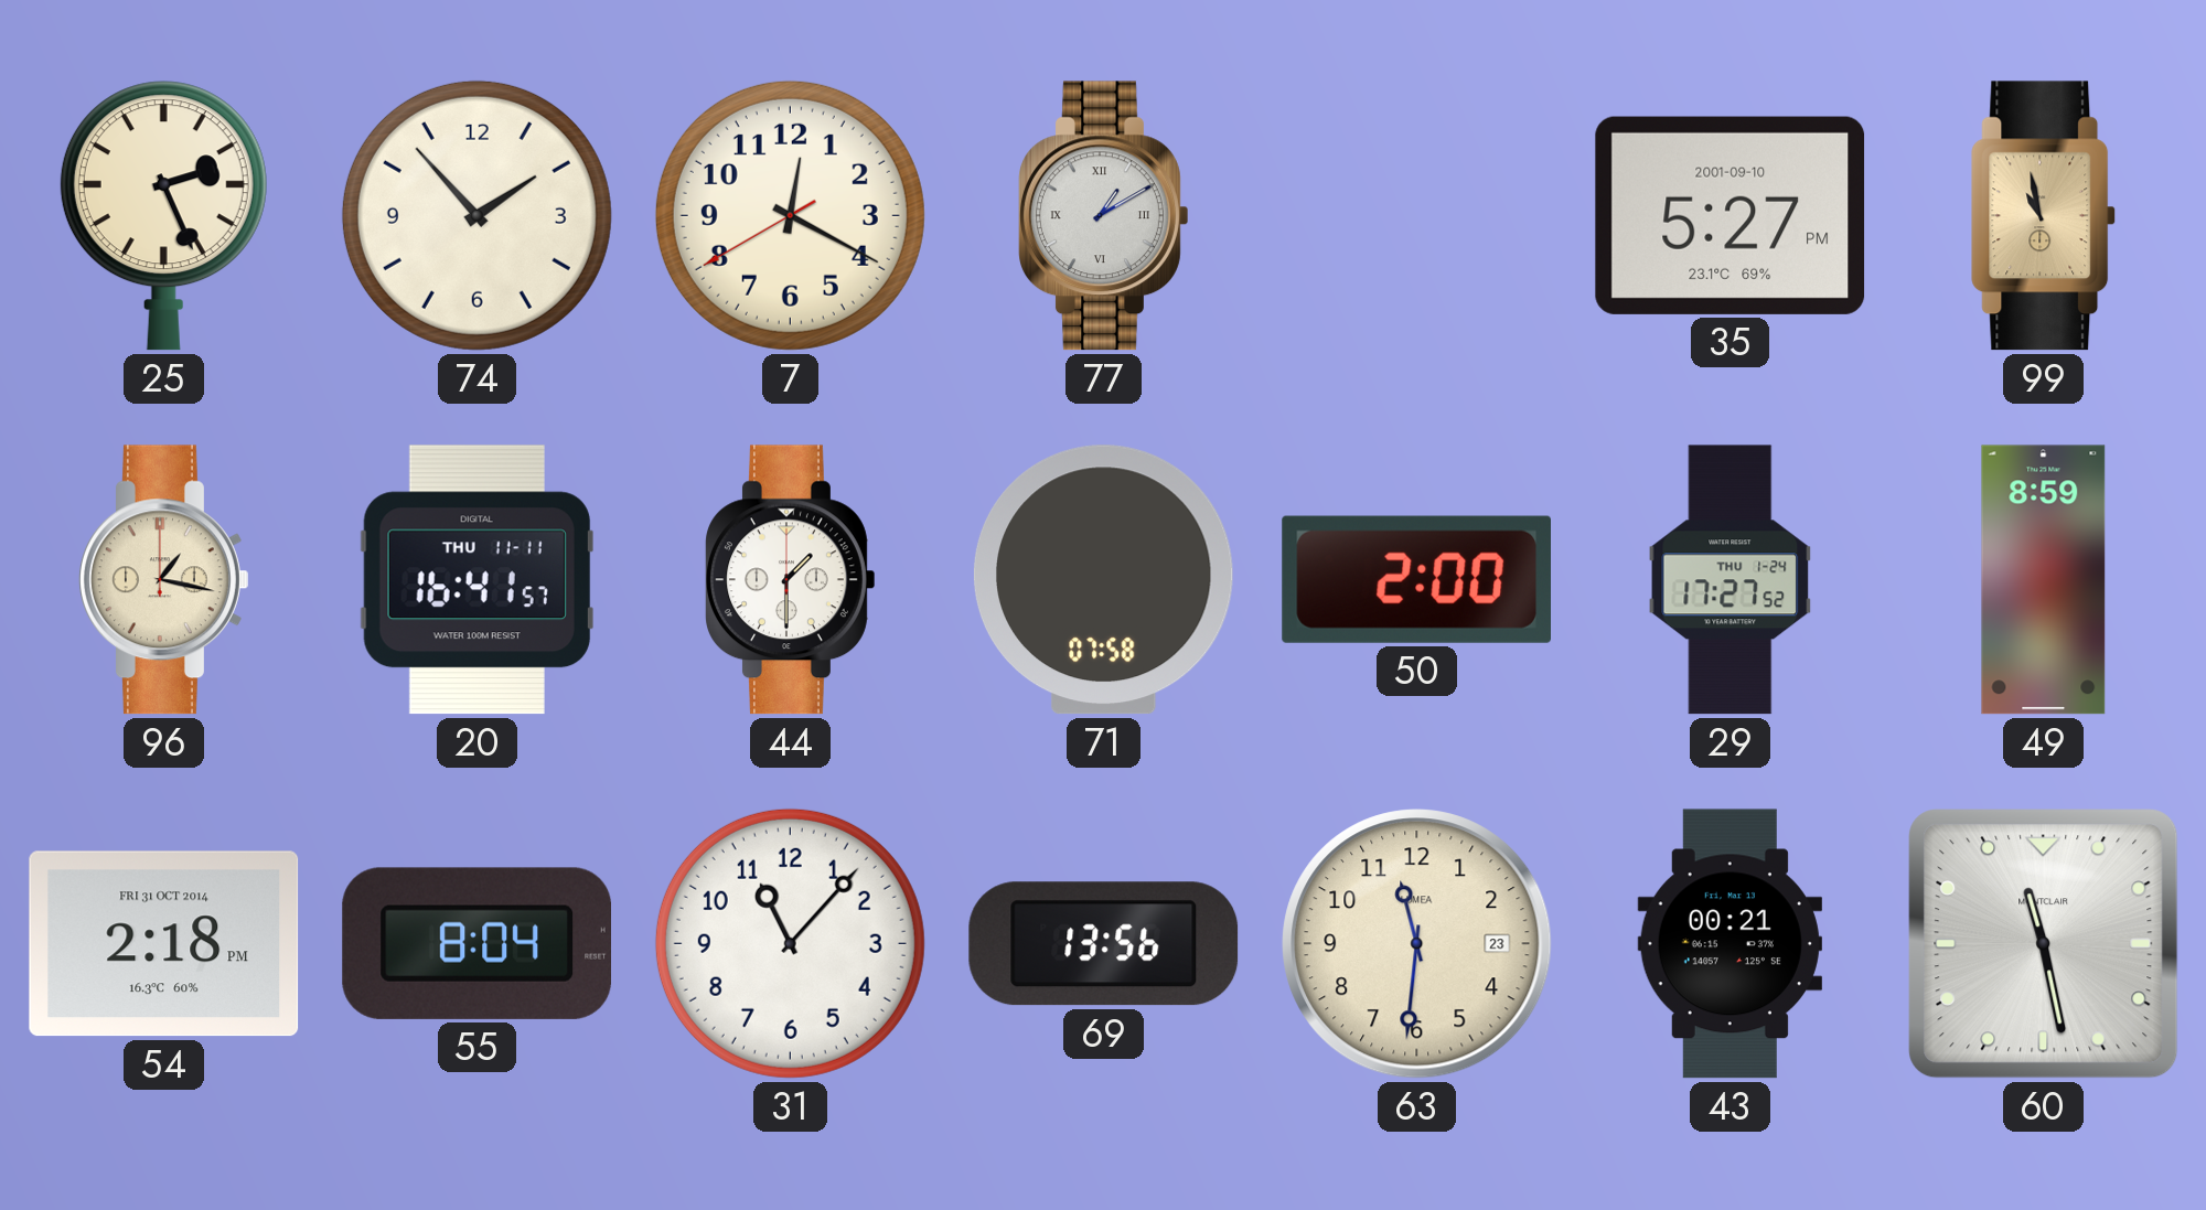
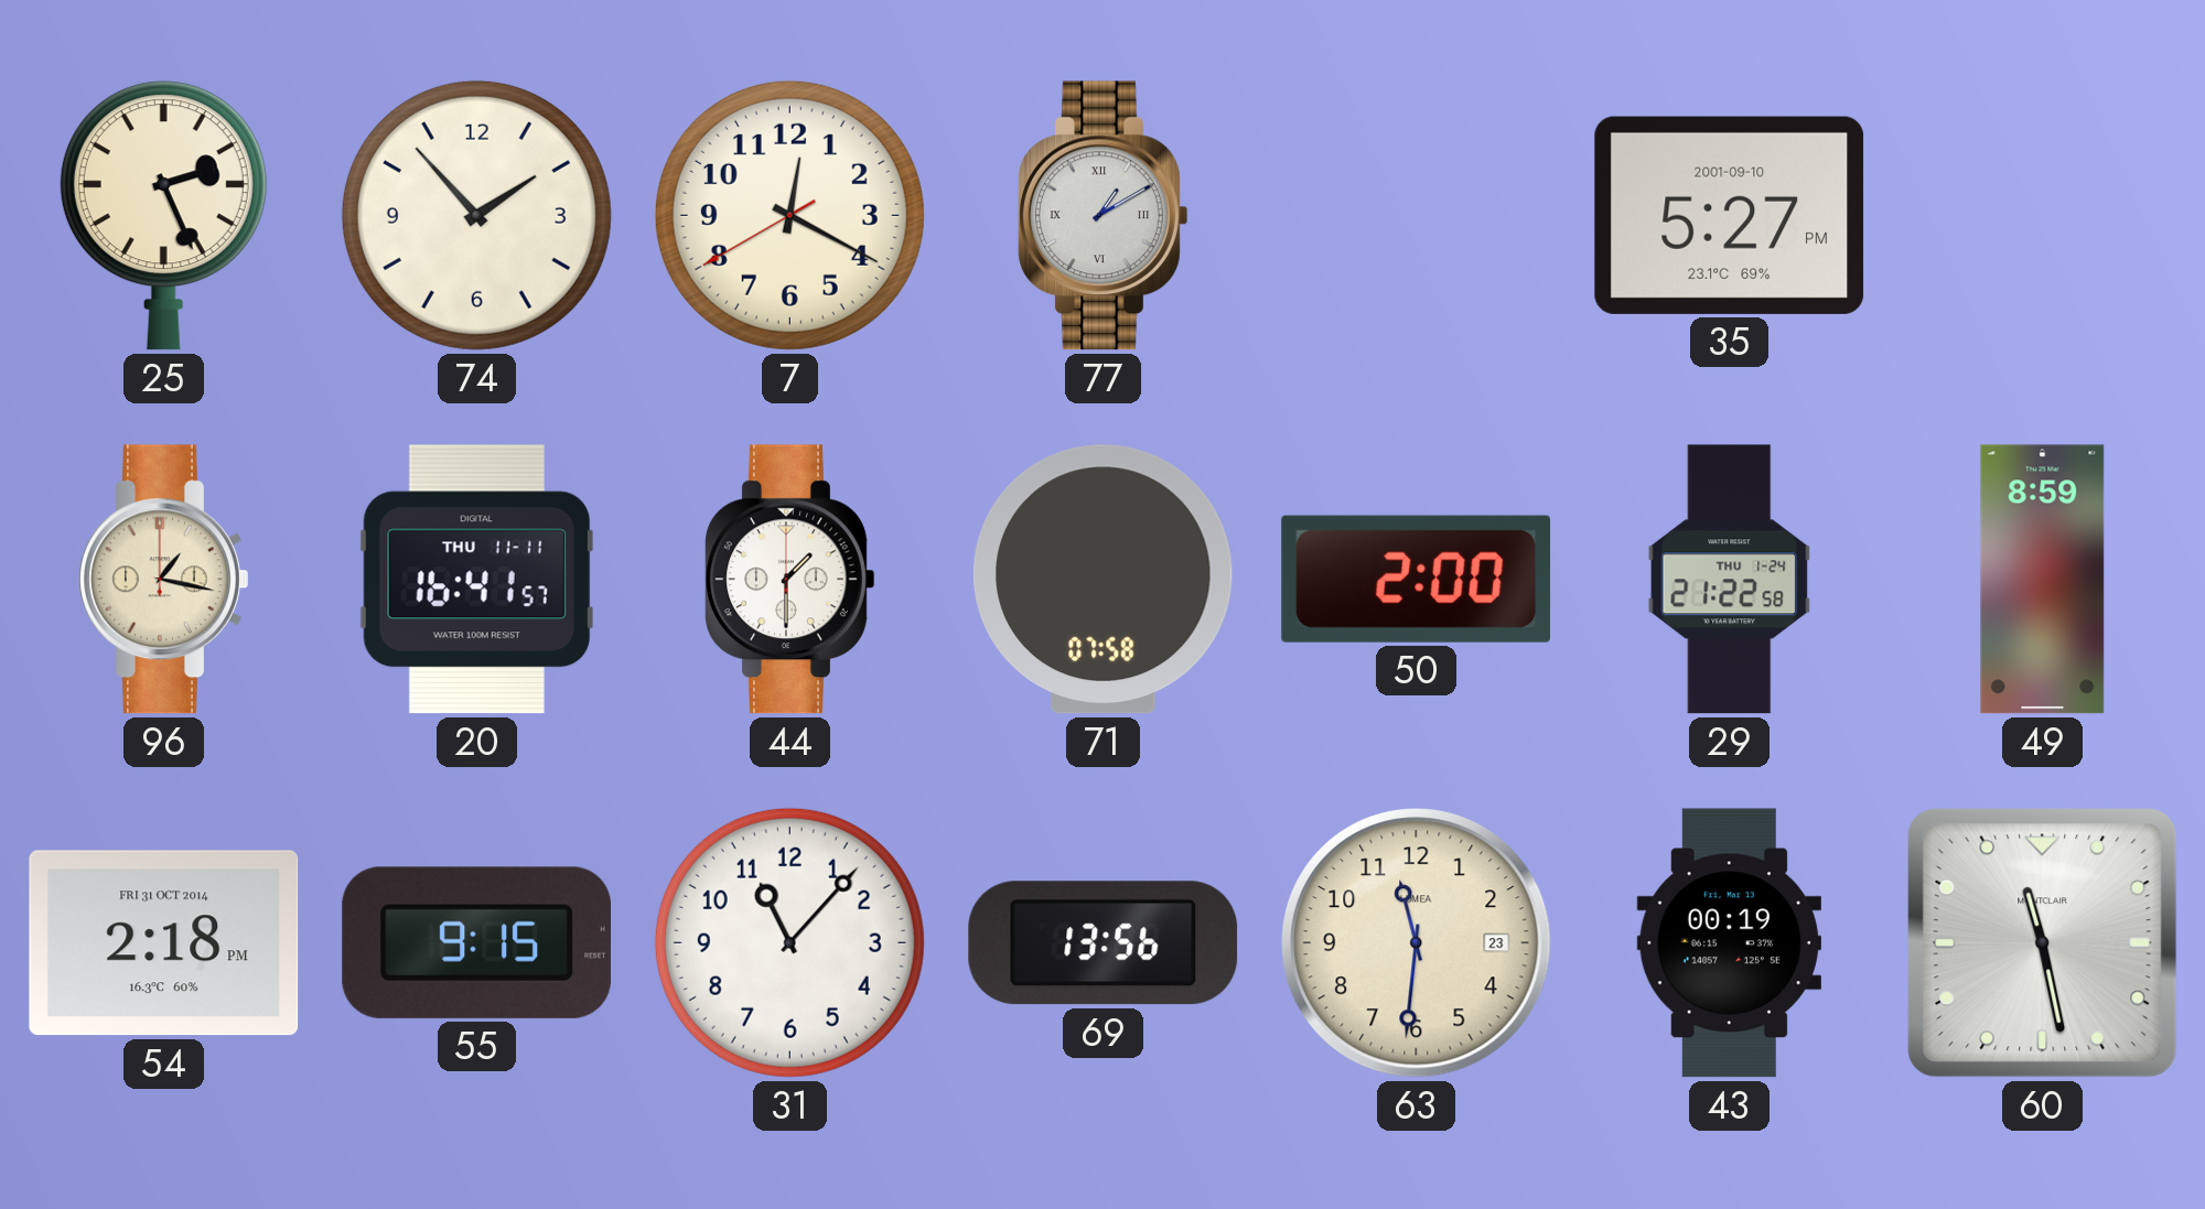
99: 10:58 -> none
29: 17:27 -> 21:22
55: 8:04 -> 9:15
43: 00:21 -> 00:19
